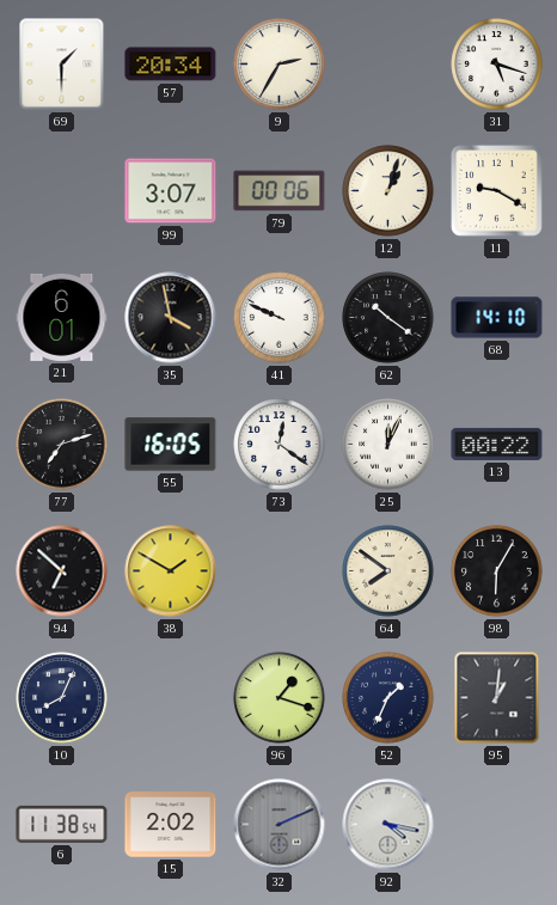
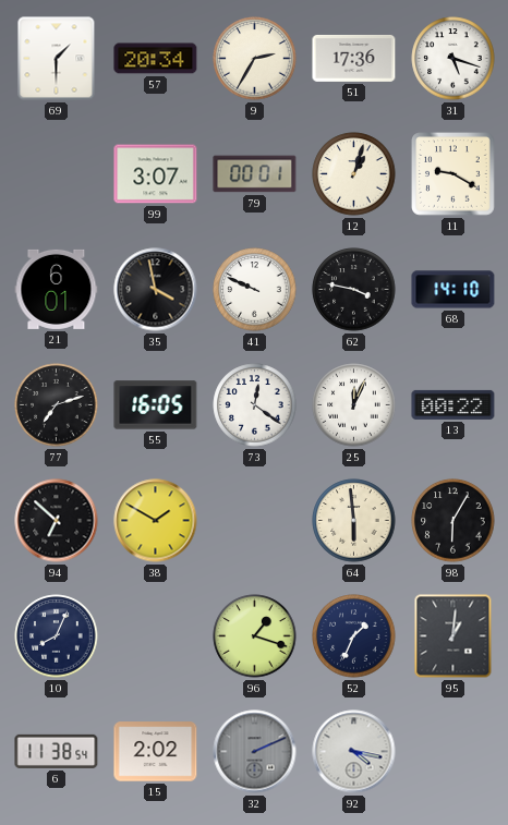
51: none -> 17:36
79: 00:06 -> 00:01
62: 10:21 -> 3:47
64: 7:51 -> 5:59
